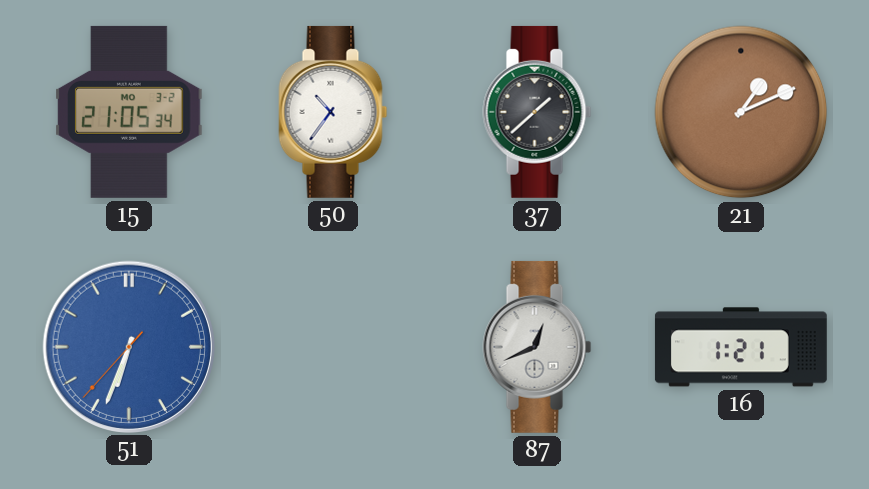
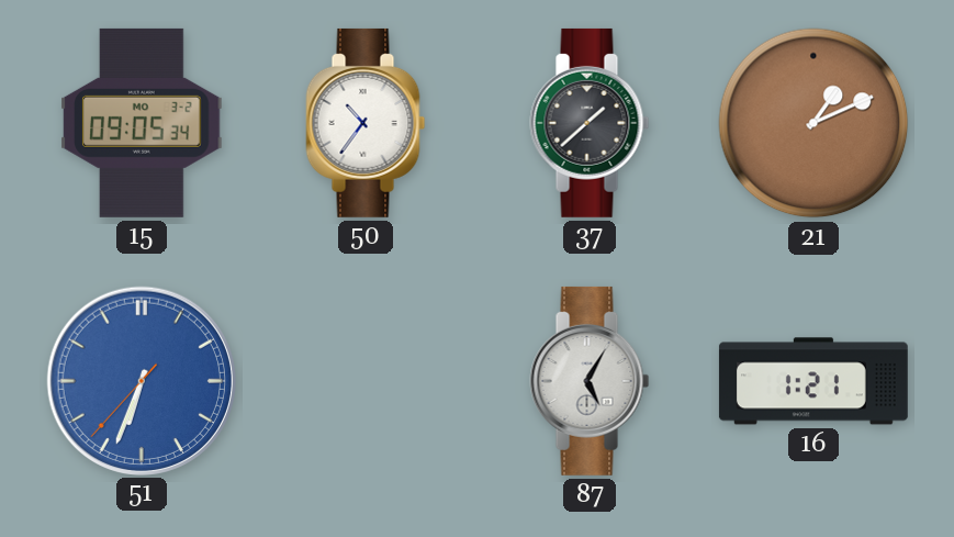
15: 21:05 -> 09:05
87: 12:41 -> 5:05
